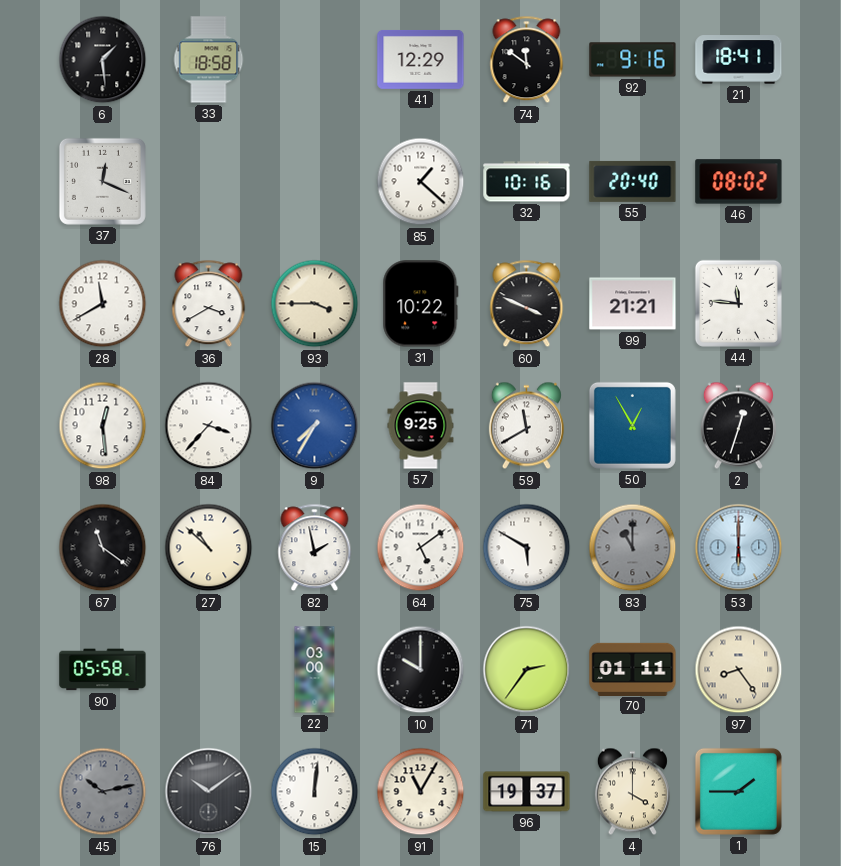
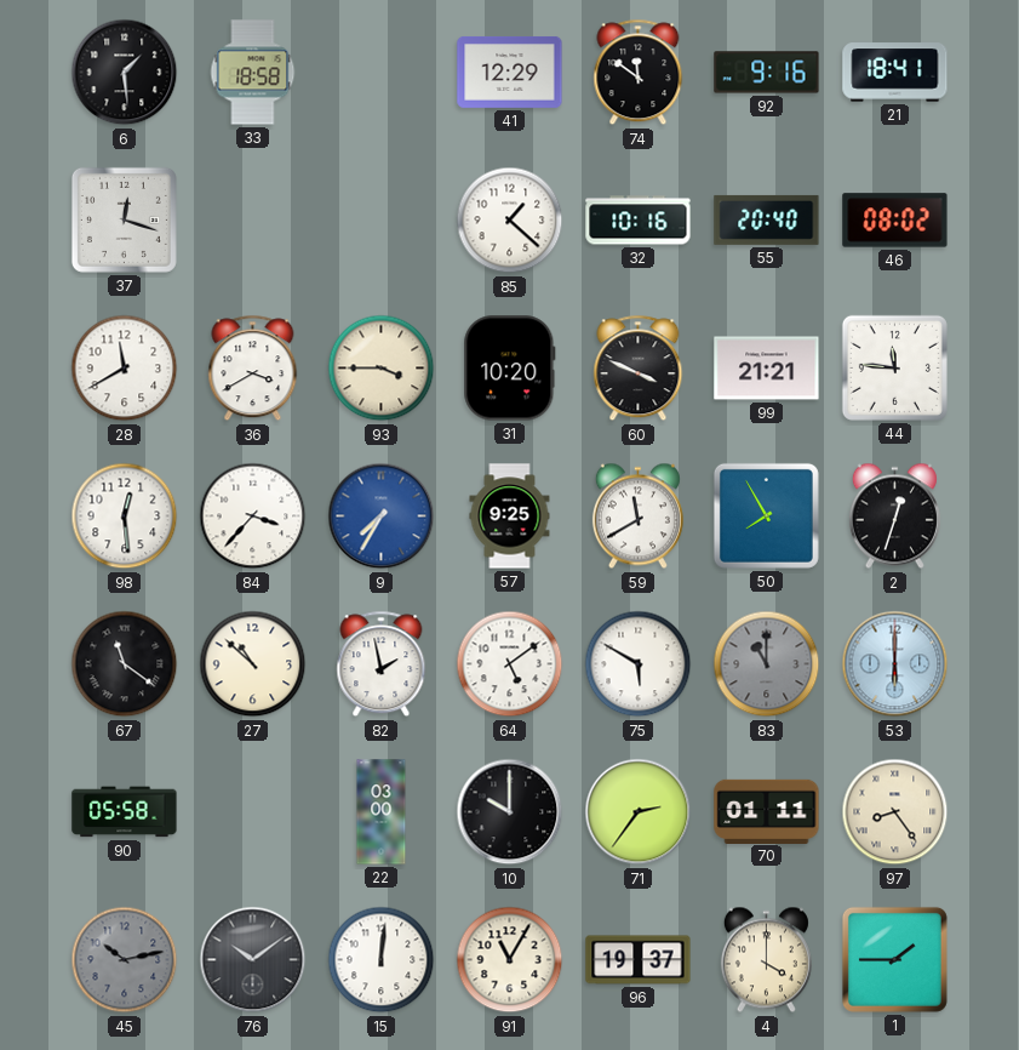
37: 12:19 -> 12:18
31: 10:22 -> 10:20
50: 12:55 -> 7:55
